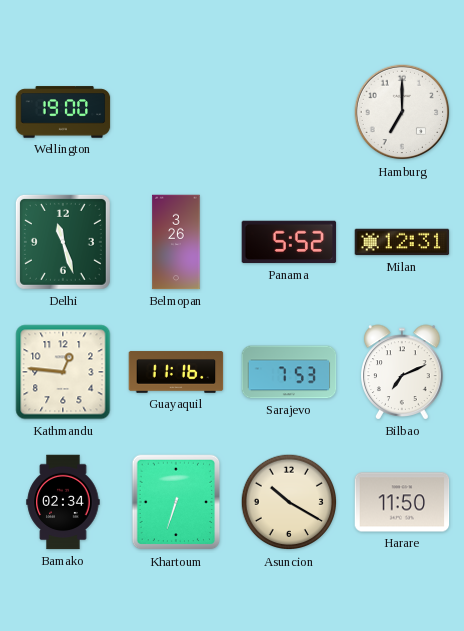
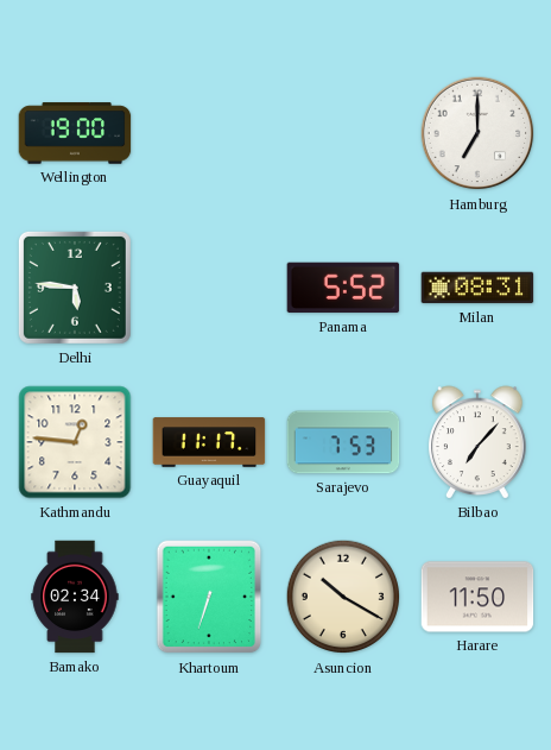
Delhi: 11:27 -> 5:46
Belmopan: 3:26 -> none
Milan: 12:31 -> 08:31
Guayaquil: 11:16 -> 11:17
Bilbao: 7:11 -> 7:07
